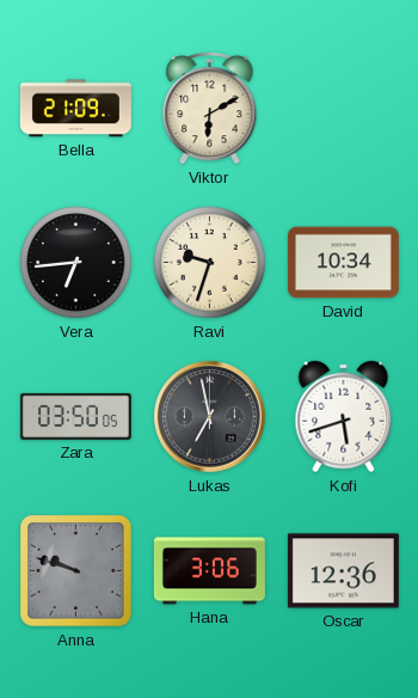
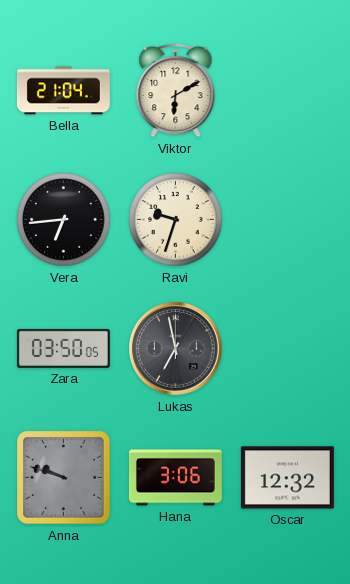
Bella: 21:09 -> 21:04
David: 10:34 -> none
Kofi: 5:42 -> none
Oscar: 12:36 -> 12:32
